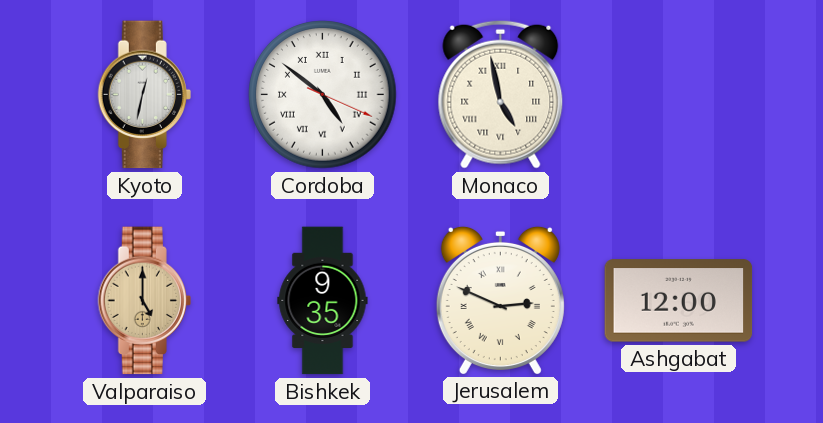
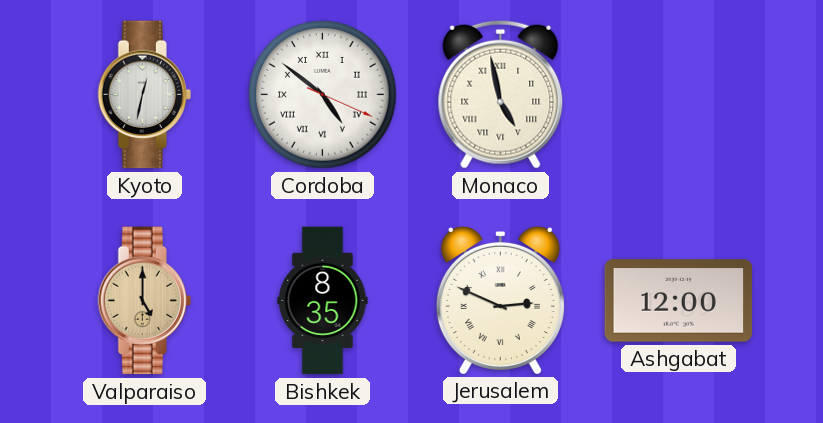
Bishkek: 9:35 -> 8:35
